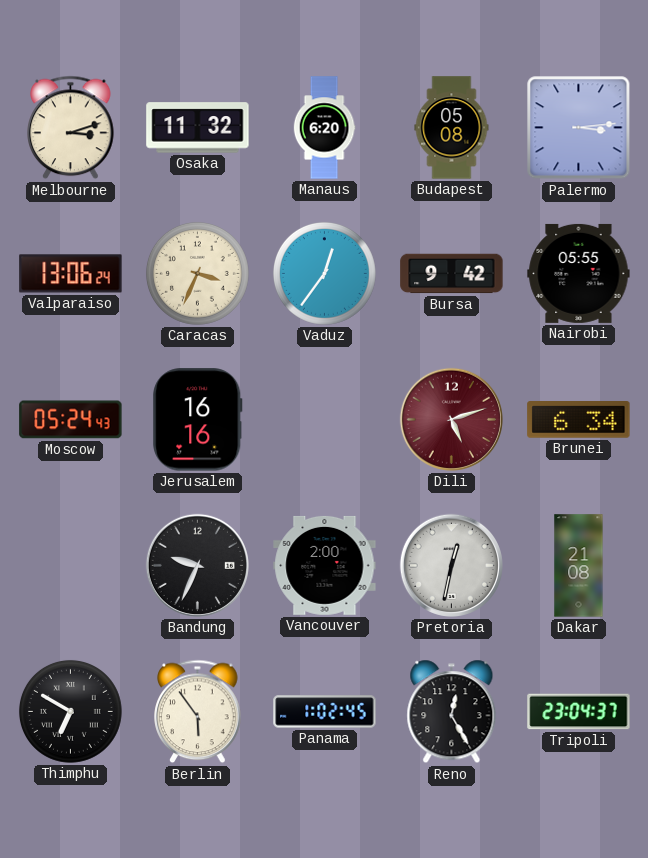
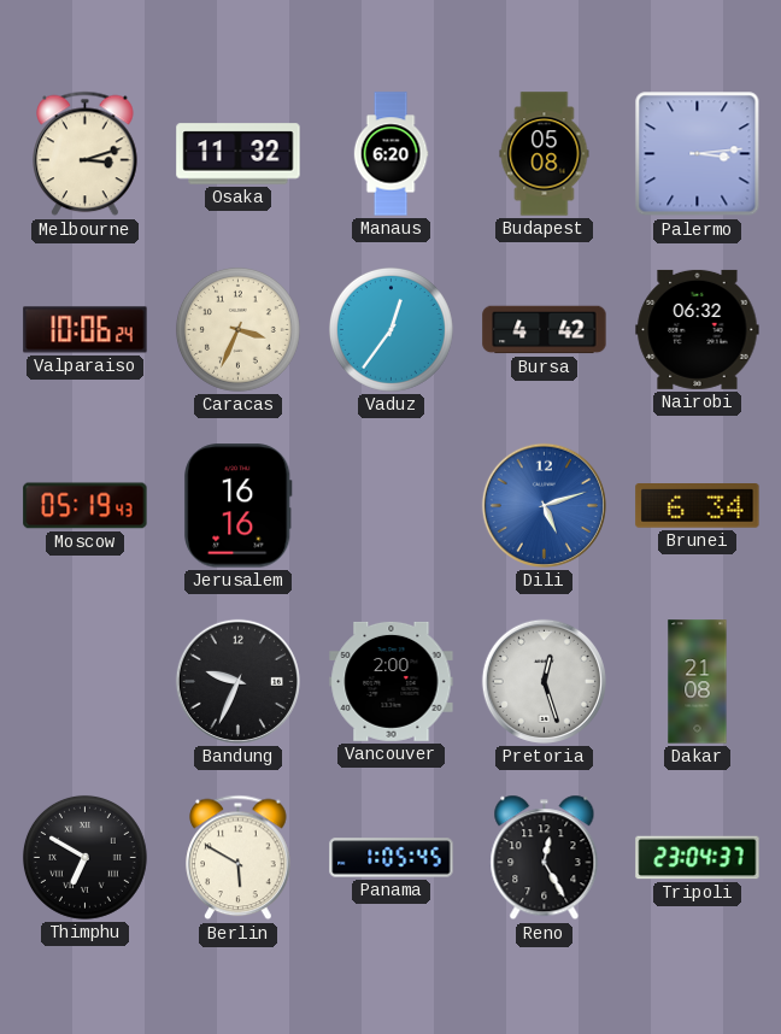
Valparaiso: 13:06 -> 10:06
Bursa: 9:42 -> 4:42
Nairobi: 05:55 -> 06:32
Moscow: 05:24 -> 05:19
Dili dial: burgundy -> blue
Pretoria: 12:32 -> 12:27
Berlin: 5:54 -> 5:50
Panama: 1:02 -> 1:05
